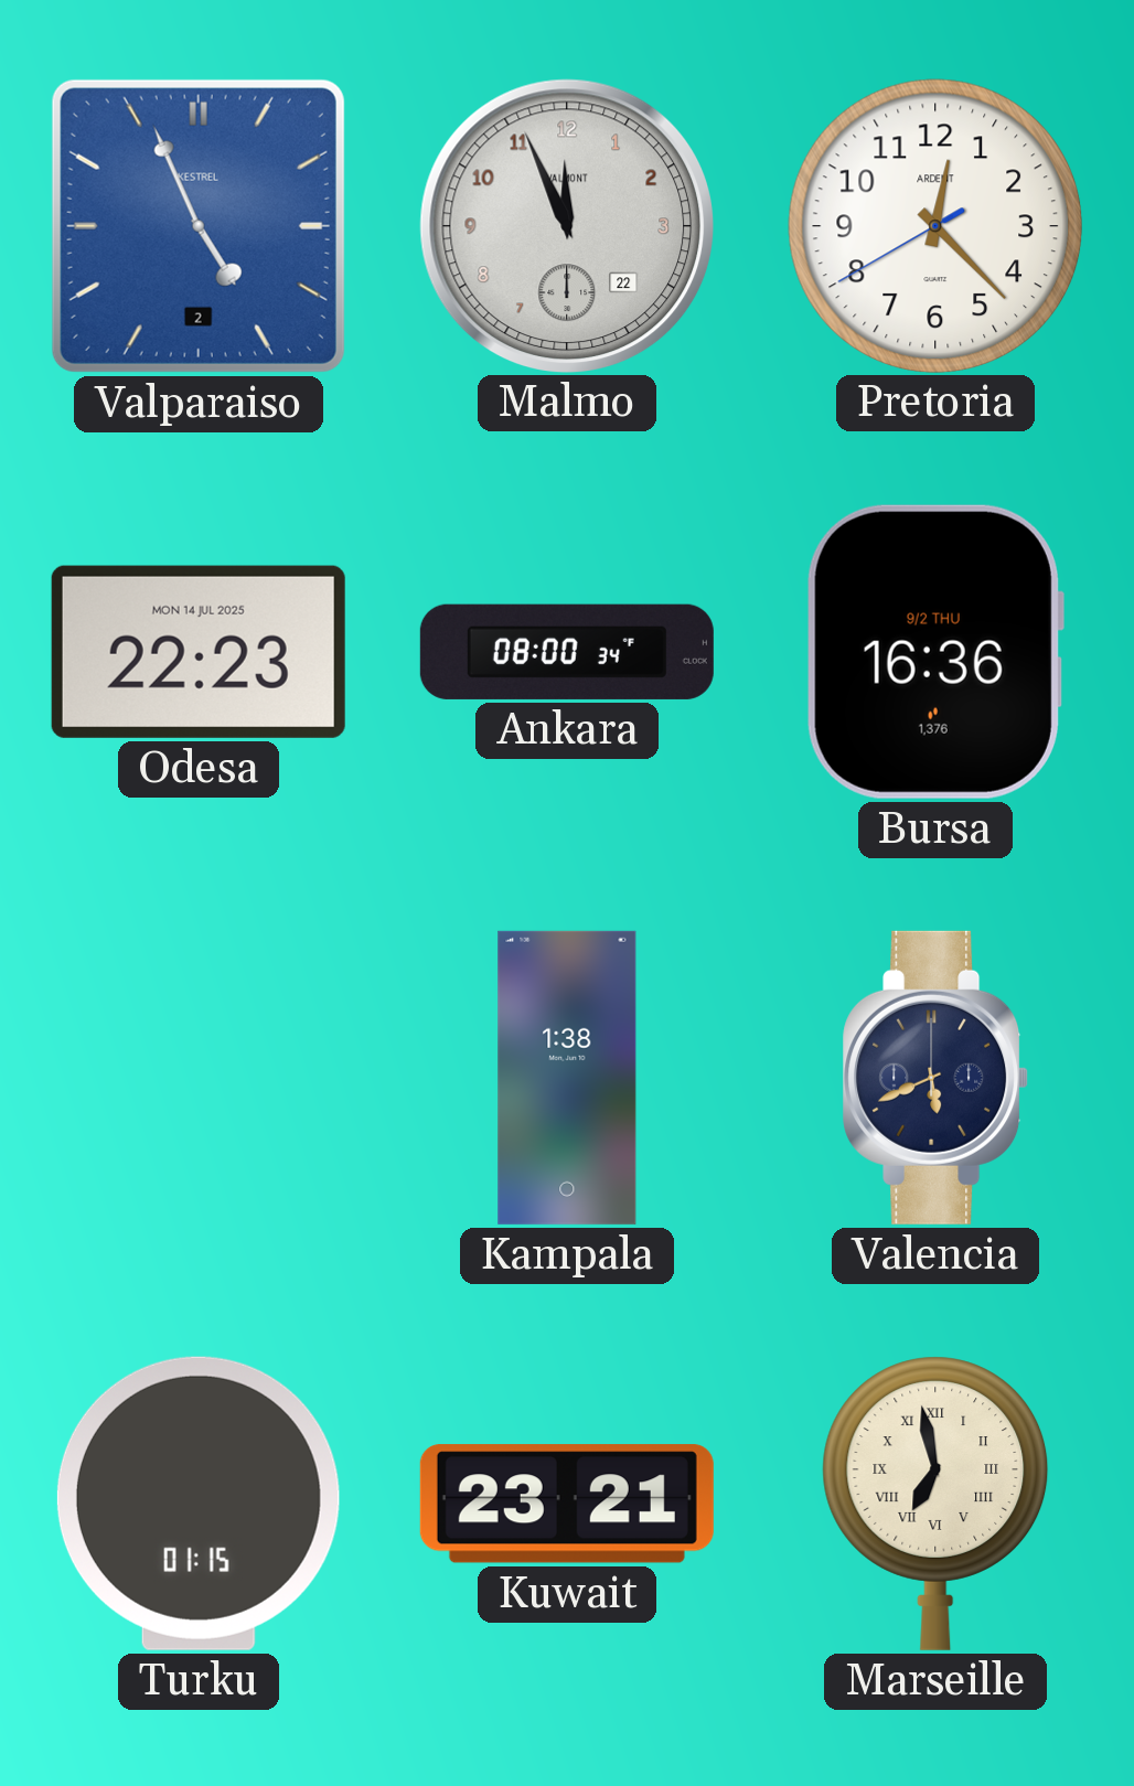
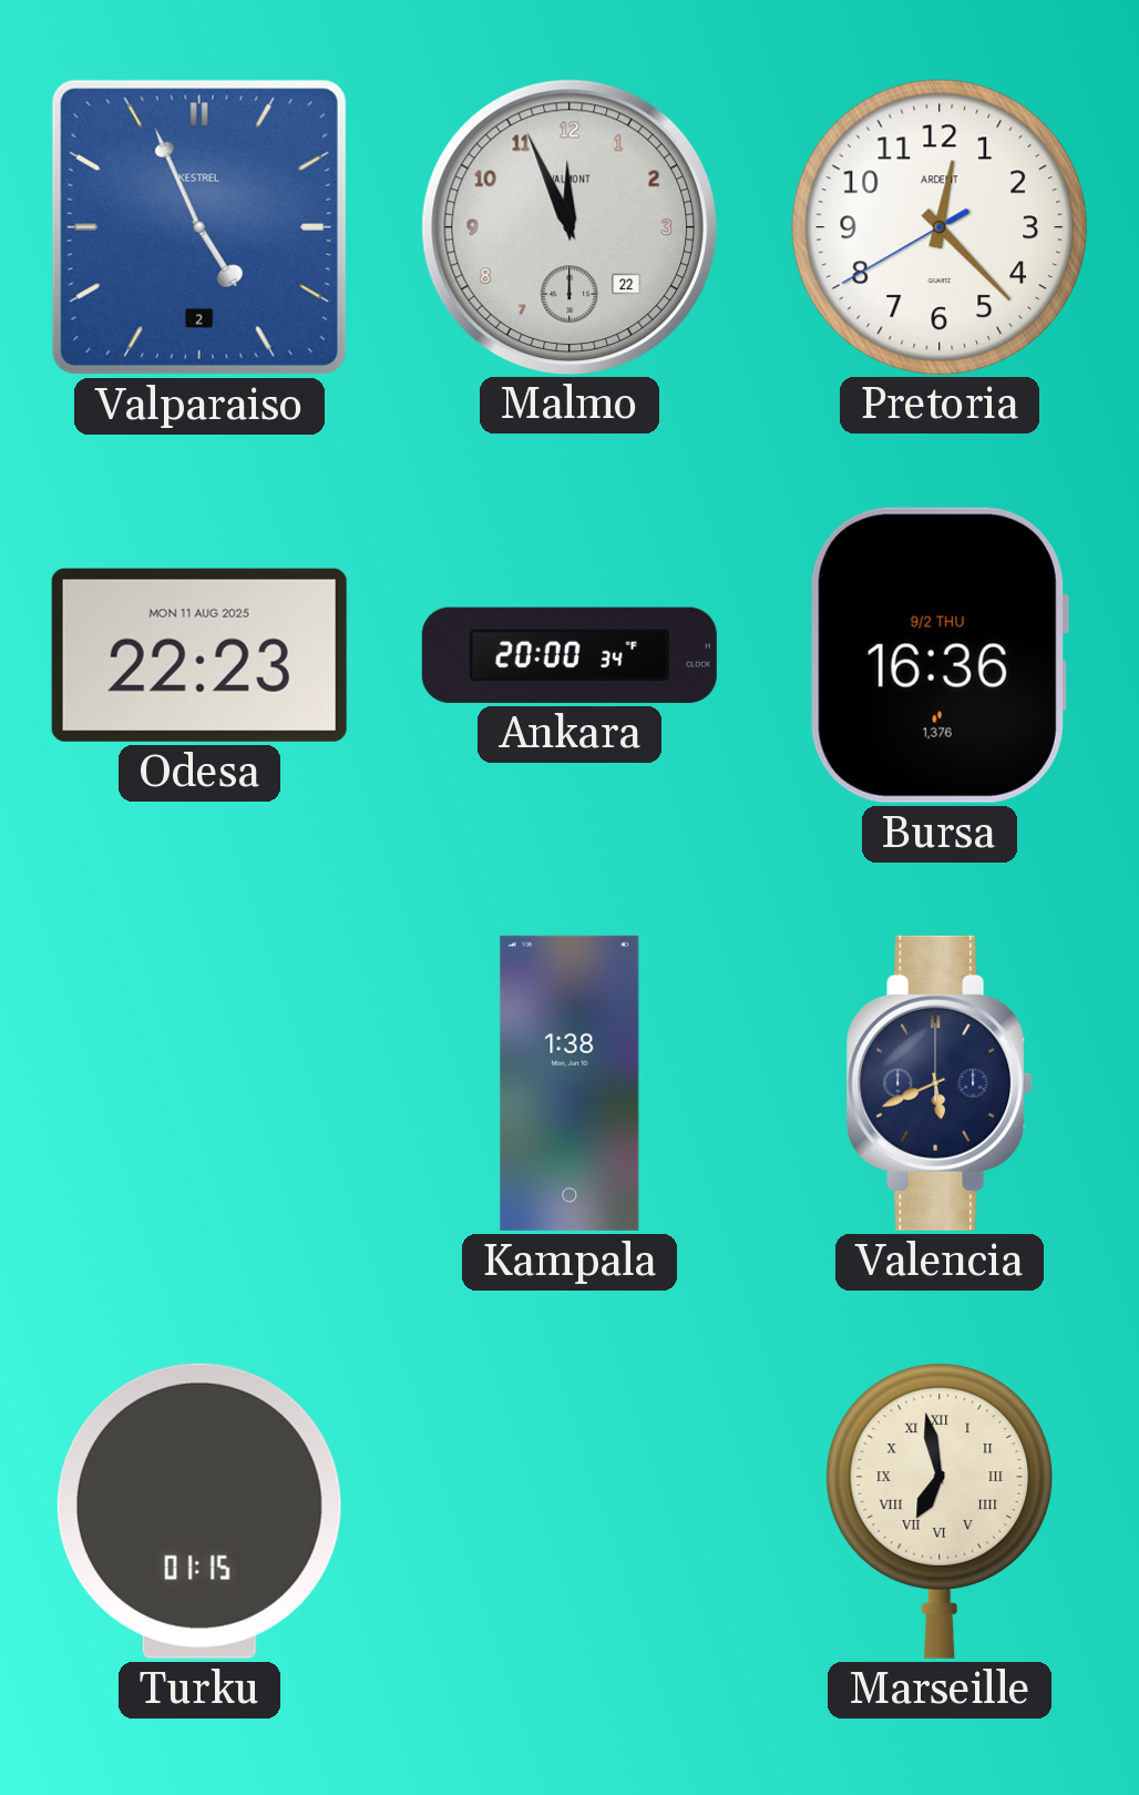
Odesa date: MON 14 JUL 2025 -> MON 11 AUG 2025
Ankara: 08:00 -> 20:00
Kuwait: 23:21 -> none
